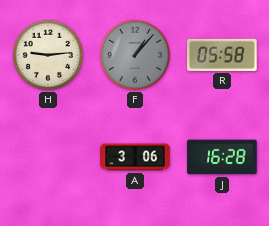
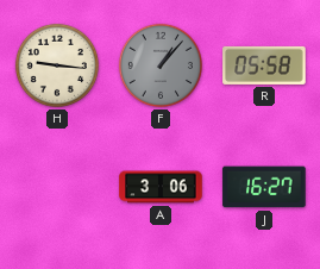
H: 9:14 -> 9:16
J: 16:28 -> 16:27
